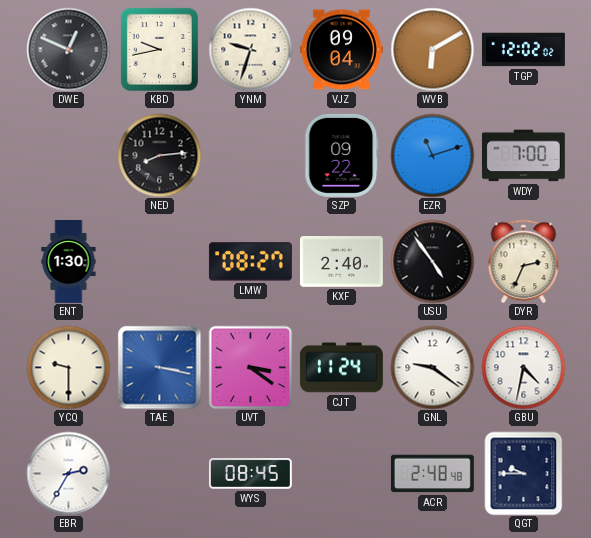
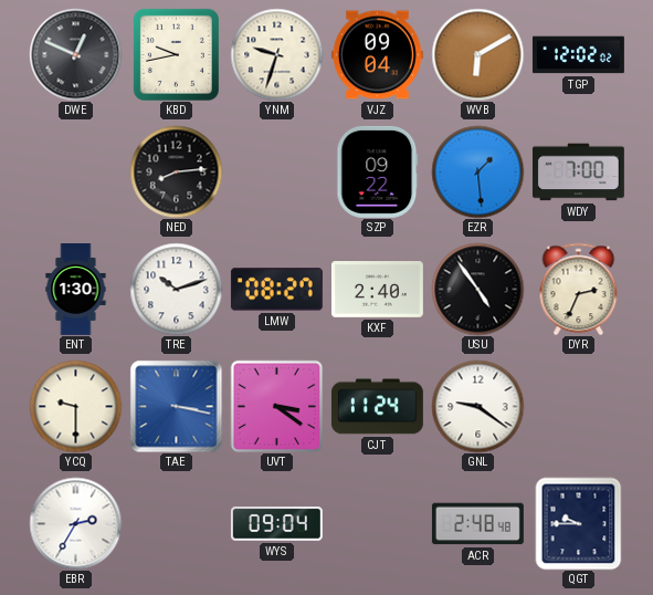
EZR: 11:12 -> 1:29
TRE: none -> 10:12
GBU: 4:32 -> none
WYS: 08:45 -> 09:04
